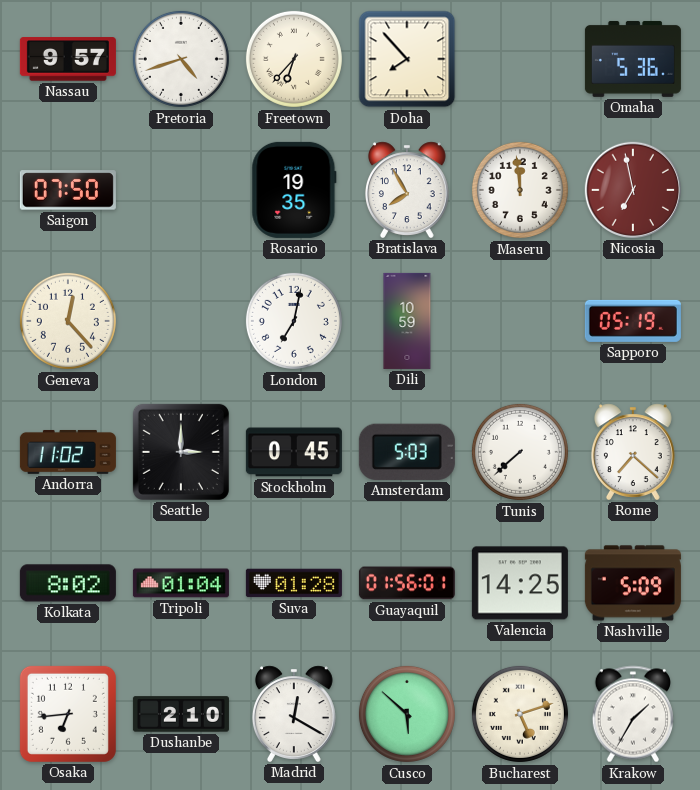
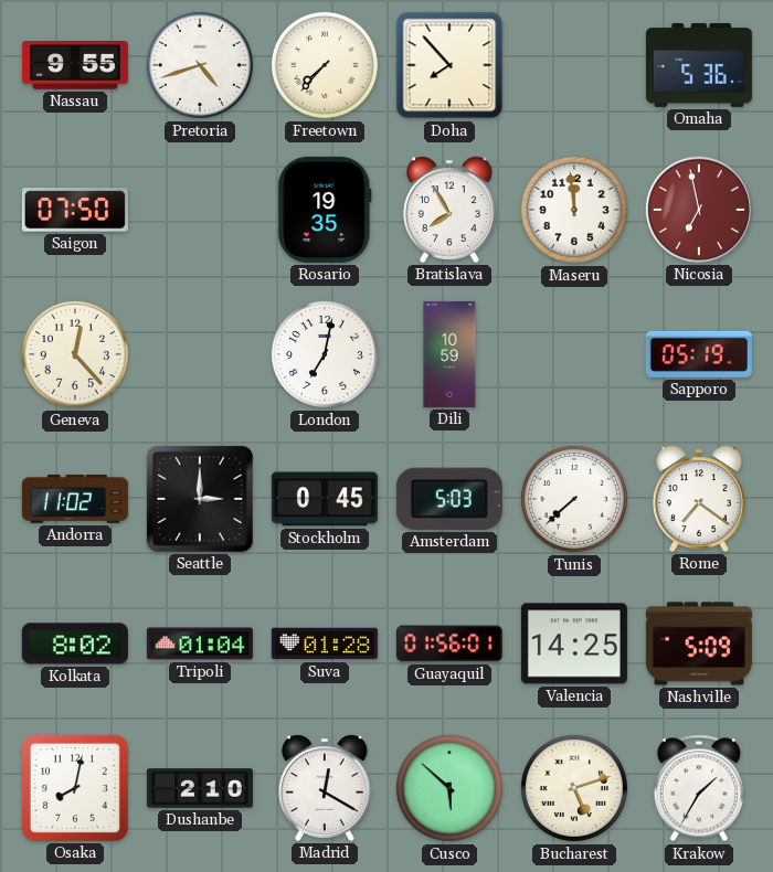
Nassau: 9:57 -> 9:55
Freetown: 6:37 -> 7:37
Rome: 7:22 -> 7:21
Osaka: 6:44 -> 8:02
